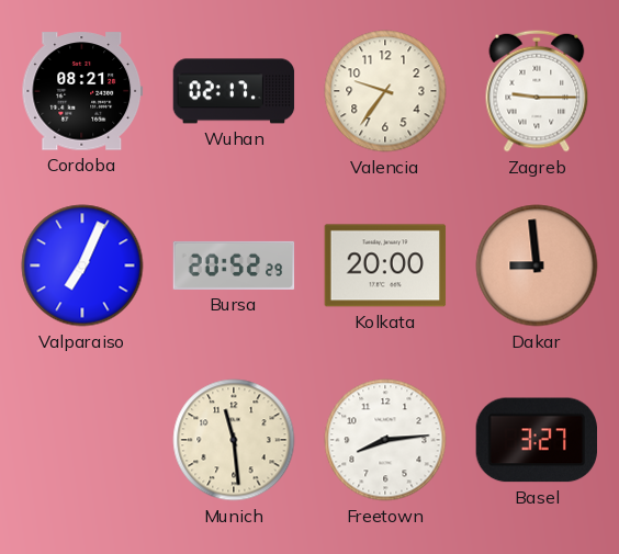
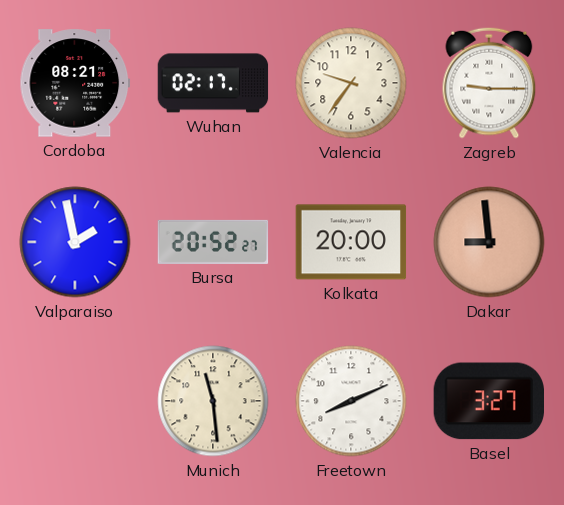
Valparaiso: 7:04 -> 1:58
Bursa: 20:52:29 -> 20:52:27
Freetown: 8:14 -> 8:11
